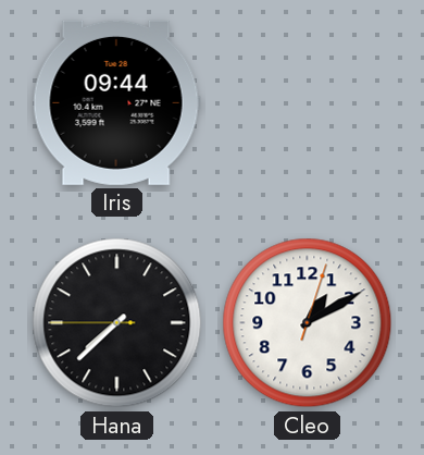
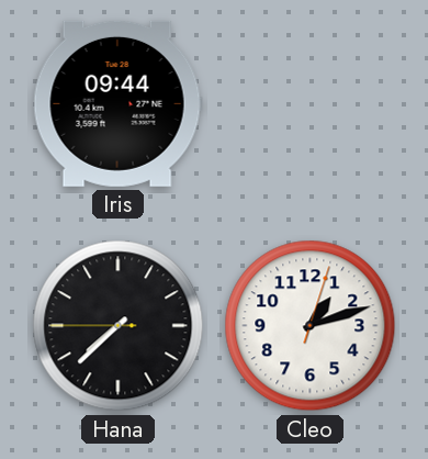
Cleo: 1:10 -> 1:12
